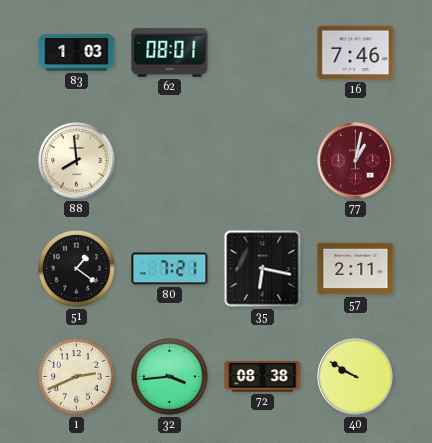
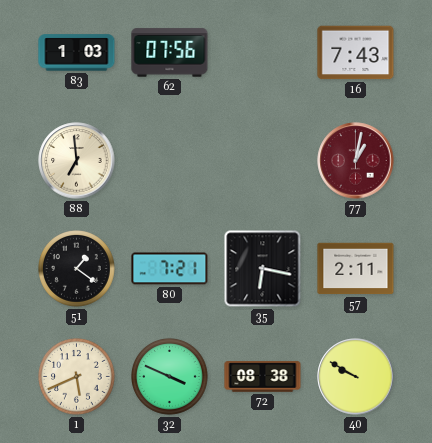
62: 08:01 -> 07:56
16: 7:46 -> 7:43
88: 7:59 -> 6:59
1: 2:41 -> 5:41
32: 3:44 -> 3:49
